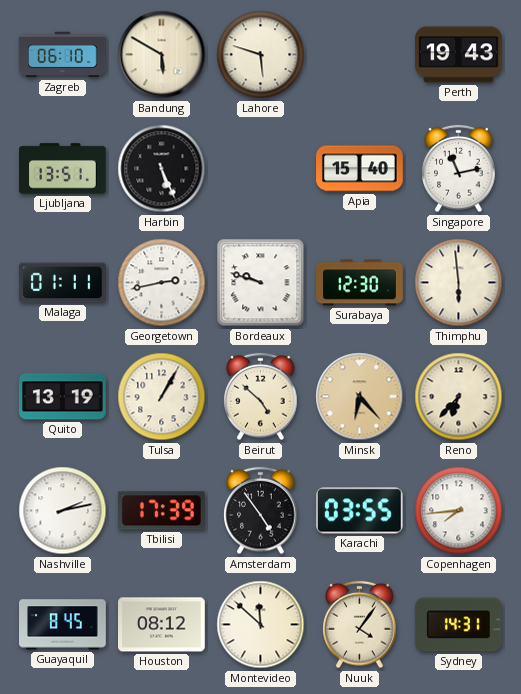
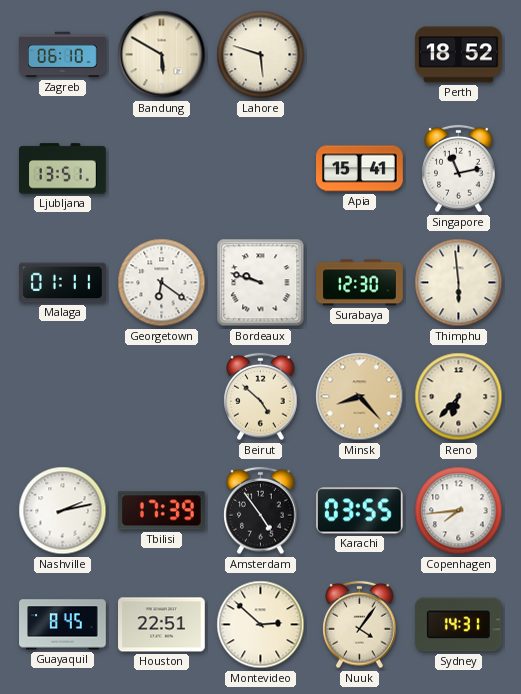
Perth: 19:43 -> 18:52
Harbin: 5:26 -> none
Apia: 15:40 -> 15:41
Georgetown: 2:43 -> 6:21
Quito: 13:19 -> none
Tulsa: 1:05 -> none
Minsk: 6:23 -> 8:23
Houston: 08:12 -> 22:51
Montevideo: 11:52 -> 2:52
